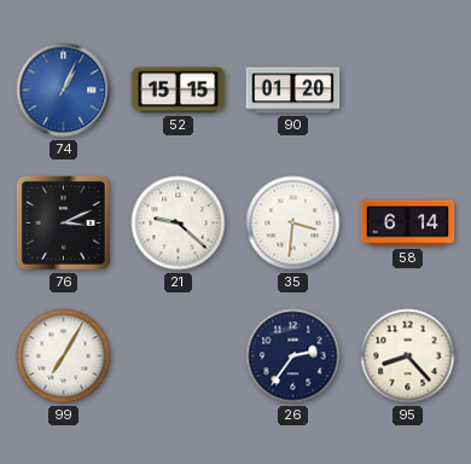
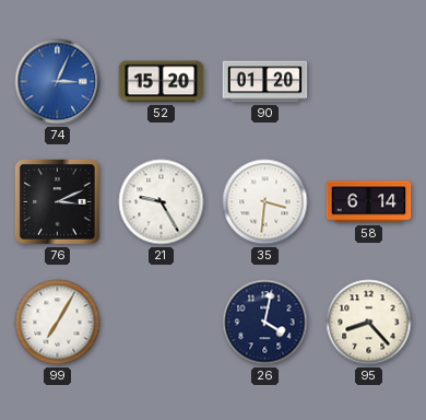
74: 1:04 -> 3:04
52: 15:15 -> 15:20
21: 9:22 -> 9:25
26: 2:36 -> 4:02
